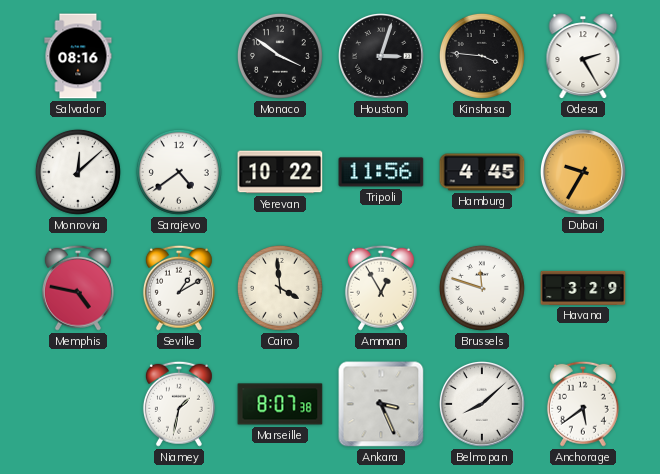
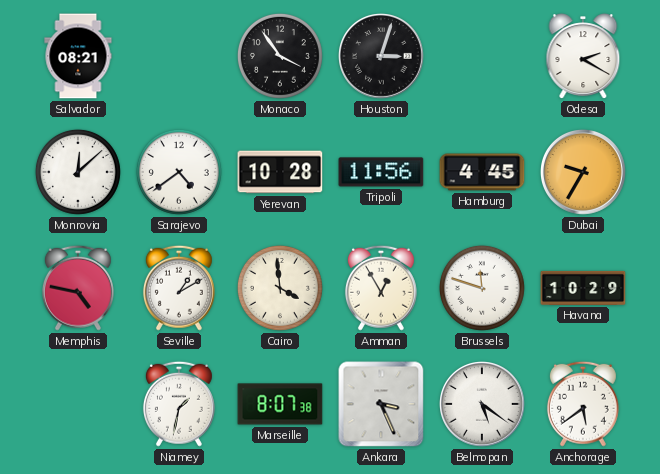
Salvador: 08:16 -> 08:21
Monaco: 3:51 -> 3:54
Kinshasa: 3:46 -> none
Odesa: 2:25 -> 2:20
Yerevan: 10:22 -> 10:28
Havana: 3:29 -> 10:29
Belmopan: 8:08 -> 5:21
